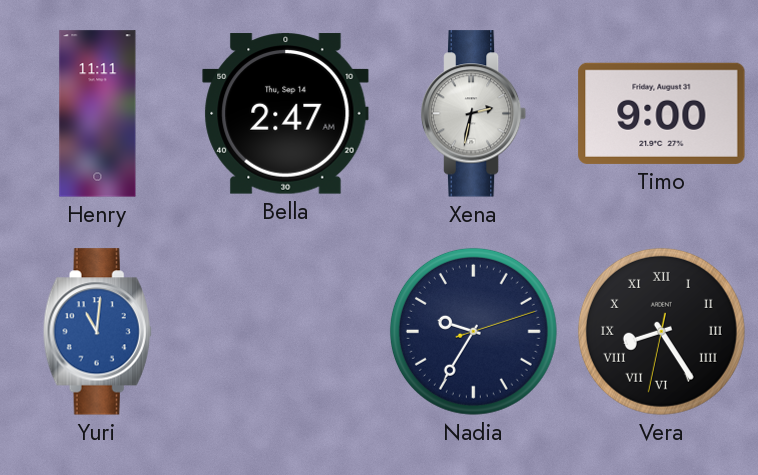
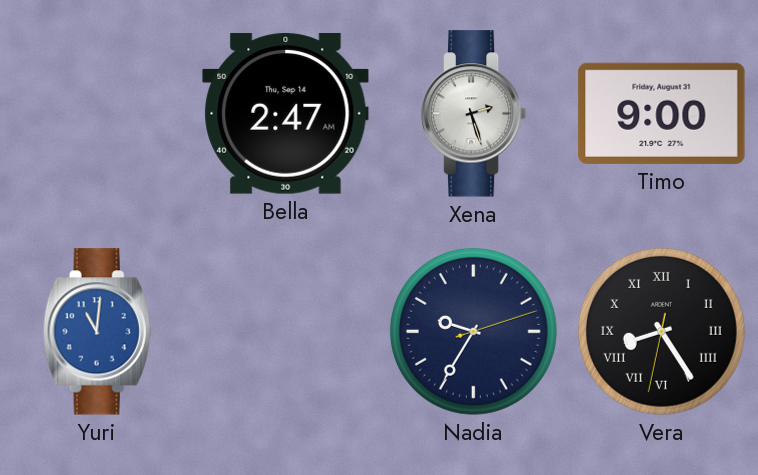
Henry: 11:11 -> none
Xena: 2:32 -> 2:27
